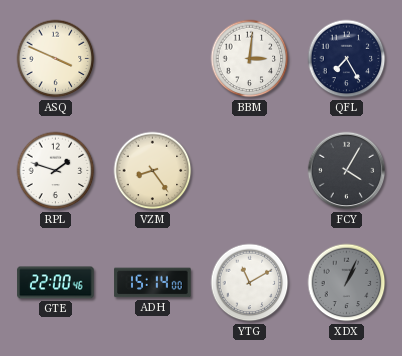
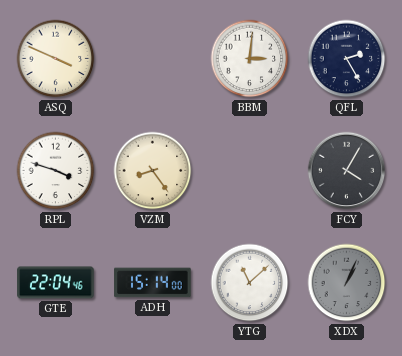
QFL: 7:25 -> 2:25
RPL: 1:48 -> 3:48
GTE: 22:00 -> 22:04
YTG: 11:10 -> 11:08
